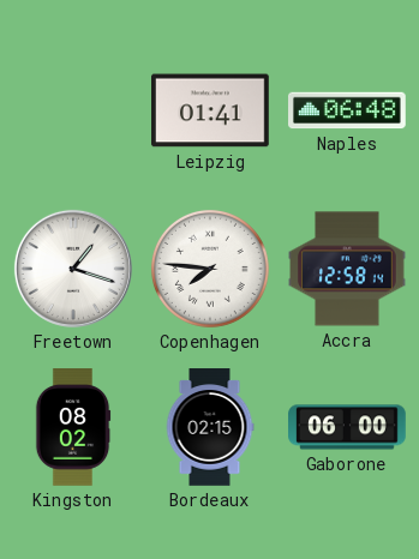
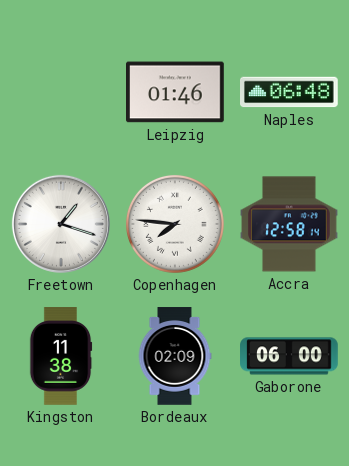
Leipzig: 01:41 -> 01:46
Kingston: 08:02 -> 11:38
Bordeaux: 02:15 -> 02:09
